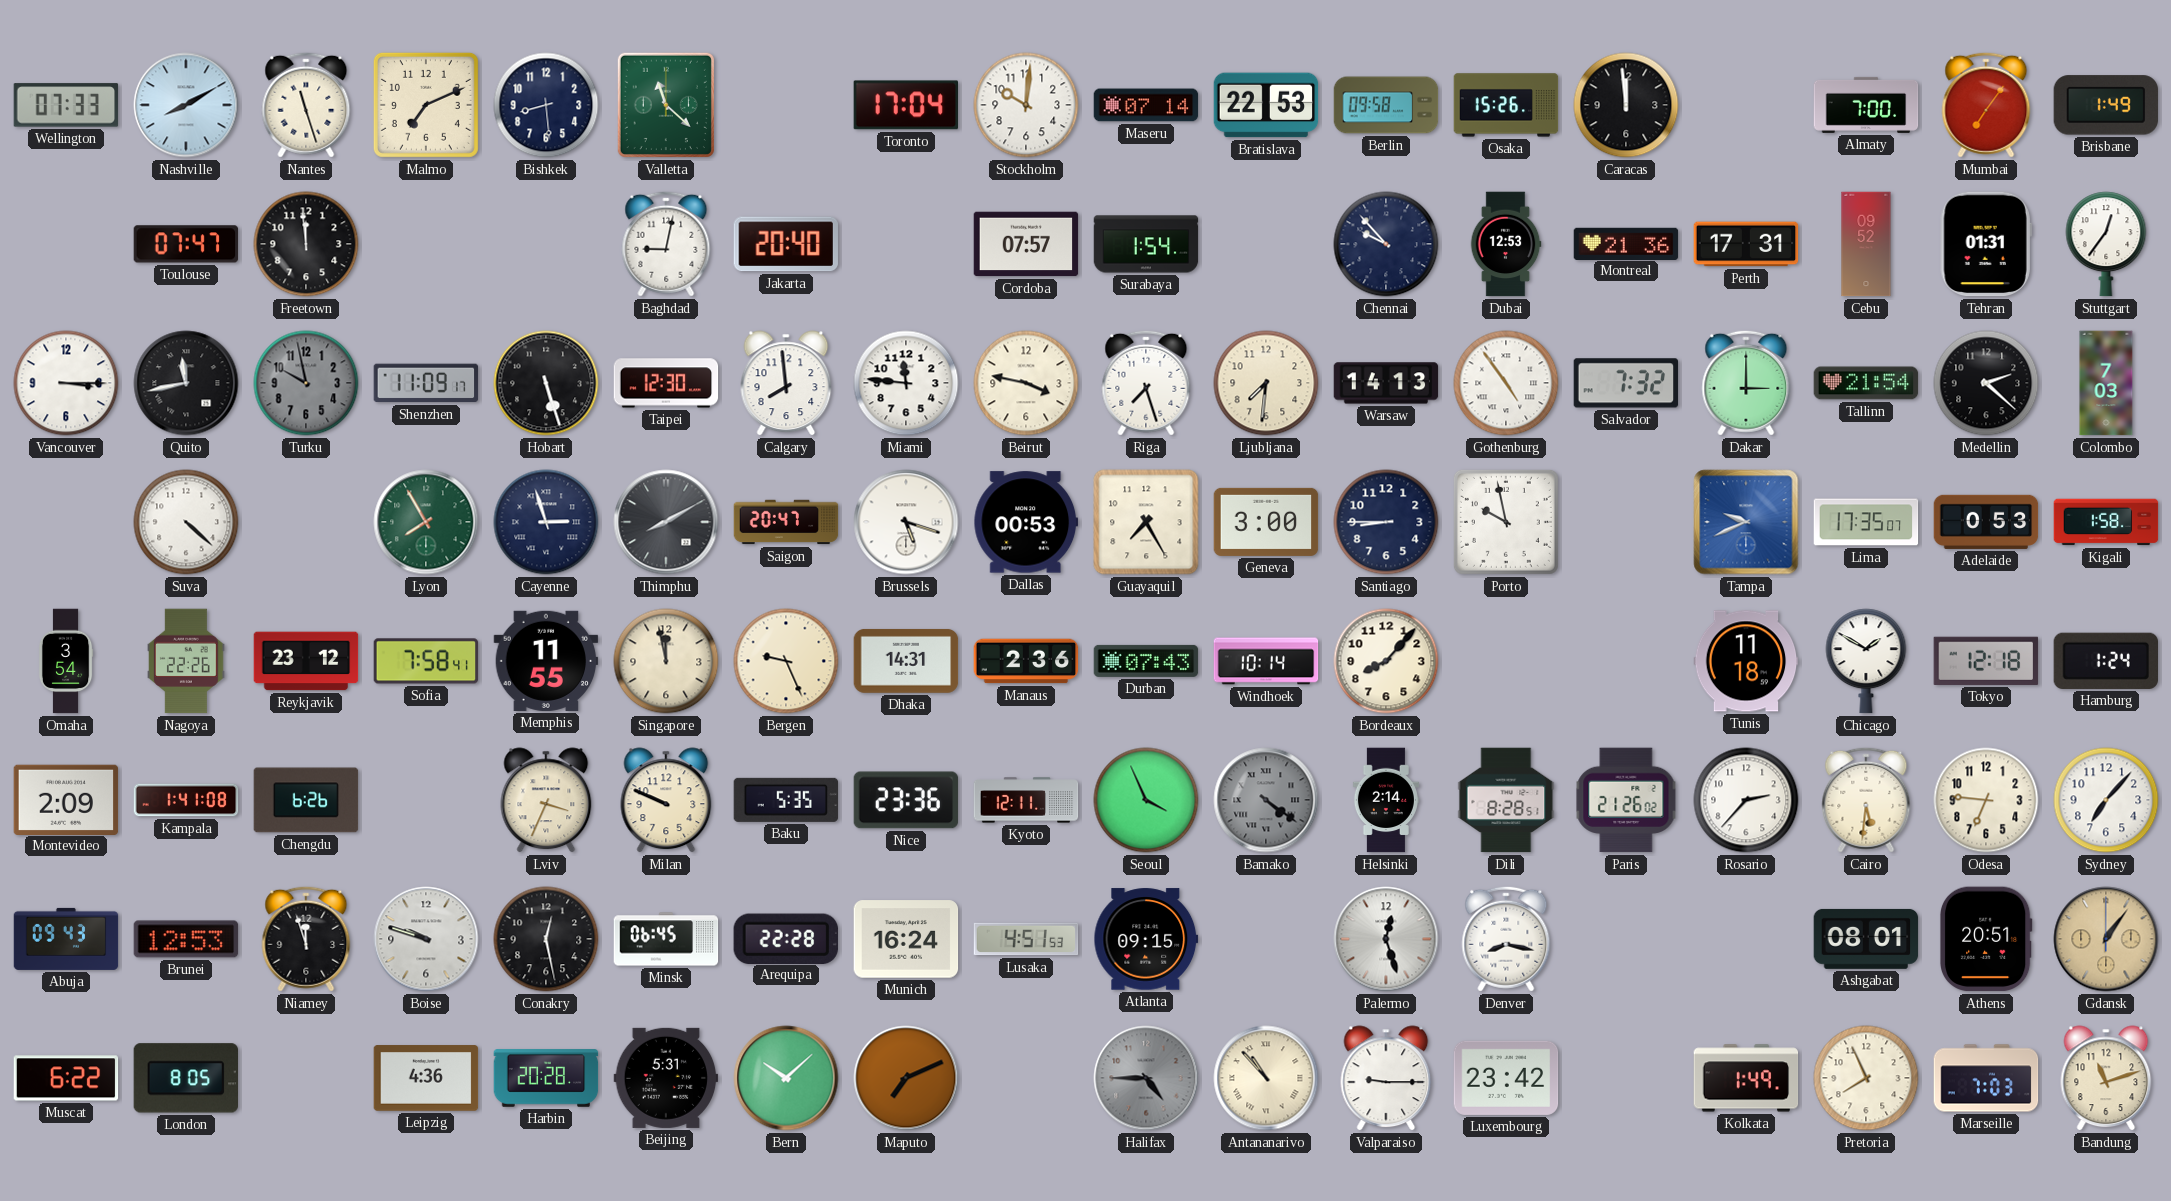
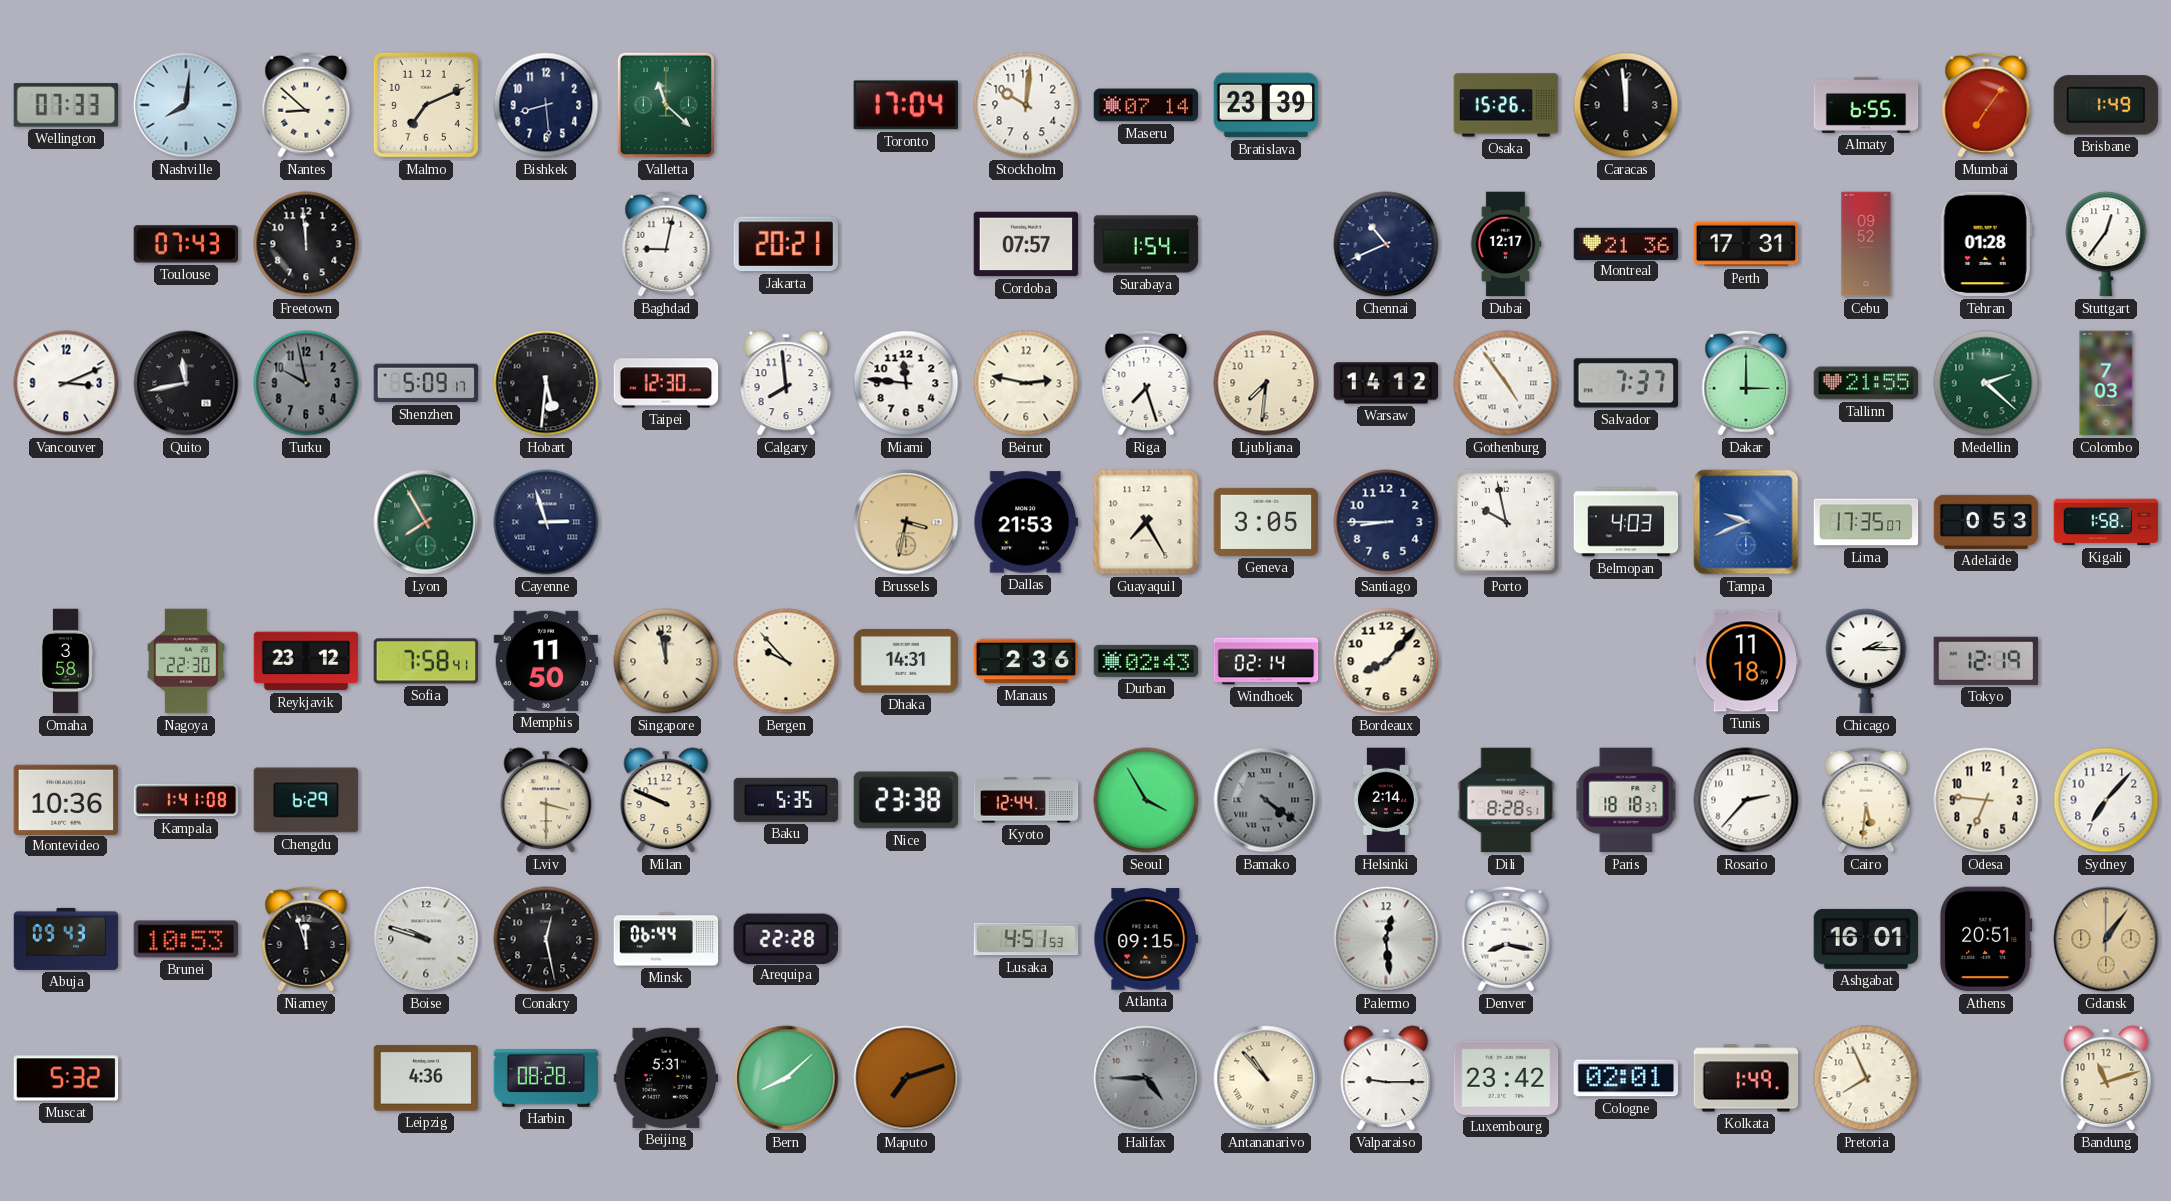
Nashville: 8:10 -> 8:01
Nantes: 11:27 -> 8:52
Bratislava: 22:53 -> 23:39
Berlin: 09:58 -> none
Almaty: 7:00 -> 6:55
Toulouse: 07:47 -> 07:43
Jakarta: 20:40 -> 20:21
Chennai: 9:53 -> 10:41
Dubai: 12:53 -> 12:17
Tehran: 01:31 -> 01:28
Vancouver: 3:15 -> 3:11
Shenzhen: 11:09 -> 5:09
Hobart: 5:27 -> 5:31
Beirut: 3:47 -> 2:47
Warsaw: 14:13 -> 14:12
Salvador: 7:32 -> 7:37
Tallinn: 21:54 -> 21:55
Medellin dial: black -> green
Suva: 4:22 -> none
Thimphu: 8:10 -> none
Saigon: 20:47 -> none
Brussels: 5:18 -> 3:32
Brussels dial: white -> champagne
Dallas: 00:53 -> 21:53
Geneva: 3:00 -> 3:05
Belmopan: none -> 4:03
Omaha: 3:54 -> 3:58
Nagoya: 22:26 -> 22:30
Memphis: 11:55 -> 11:50
Bergen: 9:26 -> 9:53
Durban: 07:43 -> 02:43
Windhoek: 10:14 -> 02:14
Chicago: 1:50 -> 2:15
Tokyo: 12:18 -> 12:19
Hamburg: 1:24 -> none
Montevideo: 2:09 -> 10:36
Chengdu: 6:26 -> 6:29
Lviv: 3:34 -> 3:30
Nice: 23:36 -> 23:38
Kyoto: 12:11 -> 12:44
Seoul: 3:56 -> 3:55
Paris: 21:26 -> 18:18
Brunei: 12:53 -> 10:53
Minsk: 06:45 -> 06:44
Munich: 16:24 -> none
Palermo: 12:27 -> 12:29
Ashgabat: 08:01 -> 16:01
Muscat: 6:22 -> 5:32
London: 8:05 -> none
Harbin: 20:28 -> 08:28
Bern: 10:08 -> 8:08
Maputo: 7:11 -> 7:12
Cologne: none -> 02:01
Marseille: 7:03 -> none
